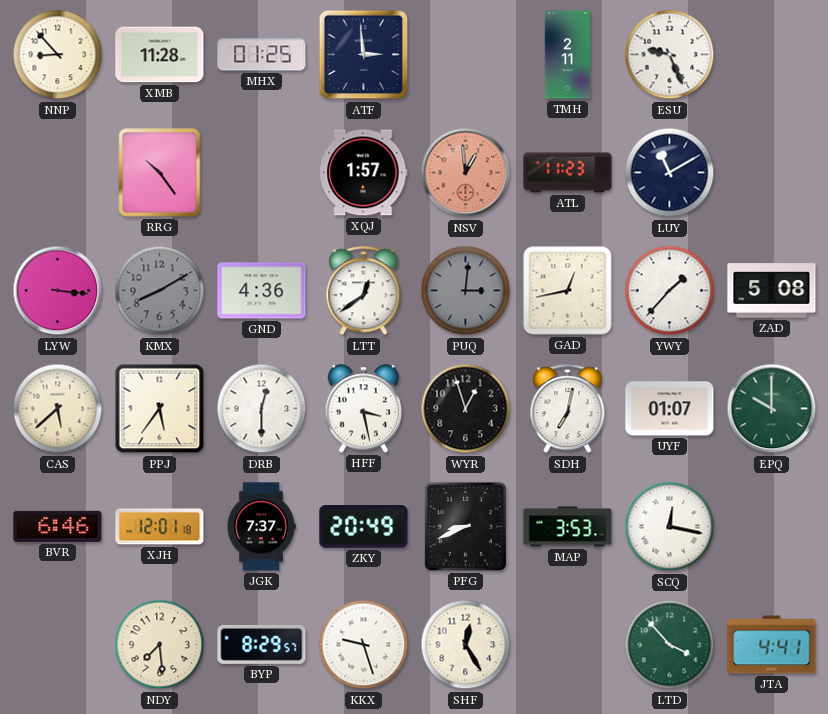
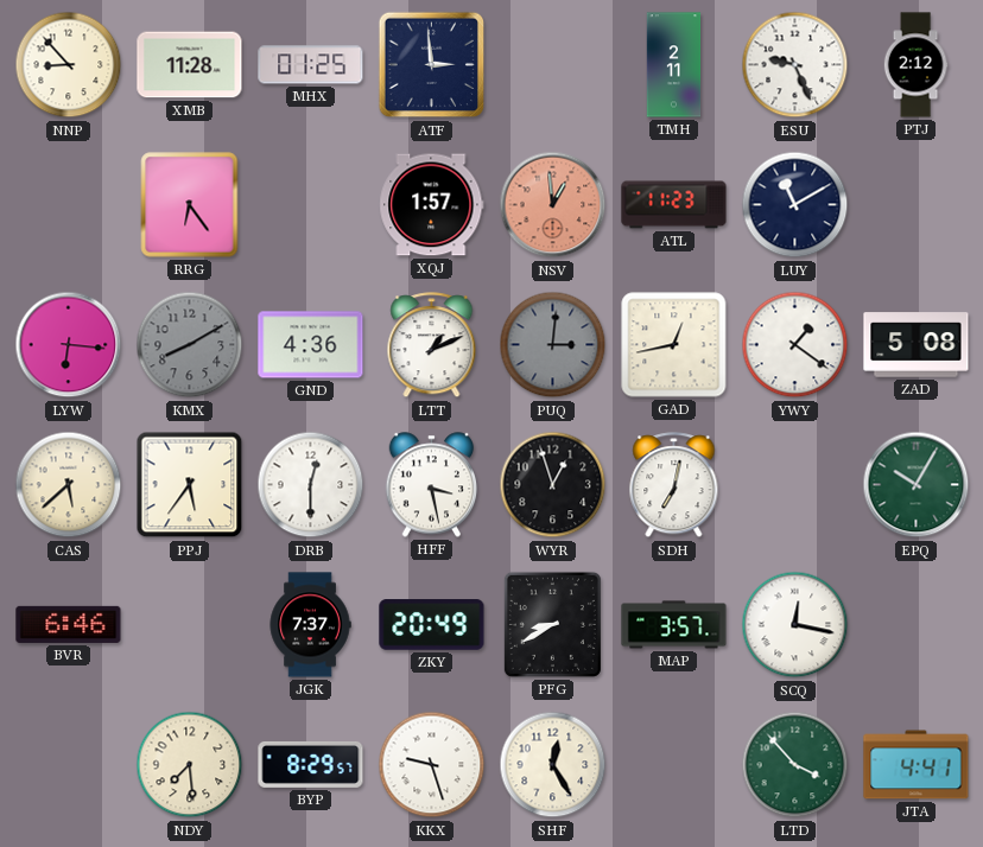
PTJ: none -> 2:12
RRG: 10:24 -> 6:24
LYW: 3:16 -> 6:16
LTT: 12:39 -> 1:11
YWY: 1:37 -> 1:21
UYF: 01:07 -> none
EPQ: 10:00 -> 10:05
XJH: 12:01 -> none
PFG: 8:41 -> 8:40
MAP: 3:53 -> 3:57
